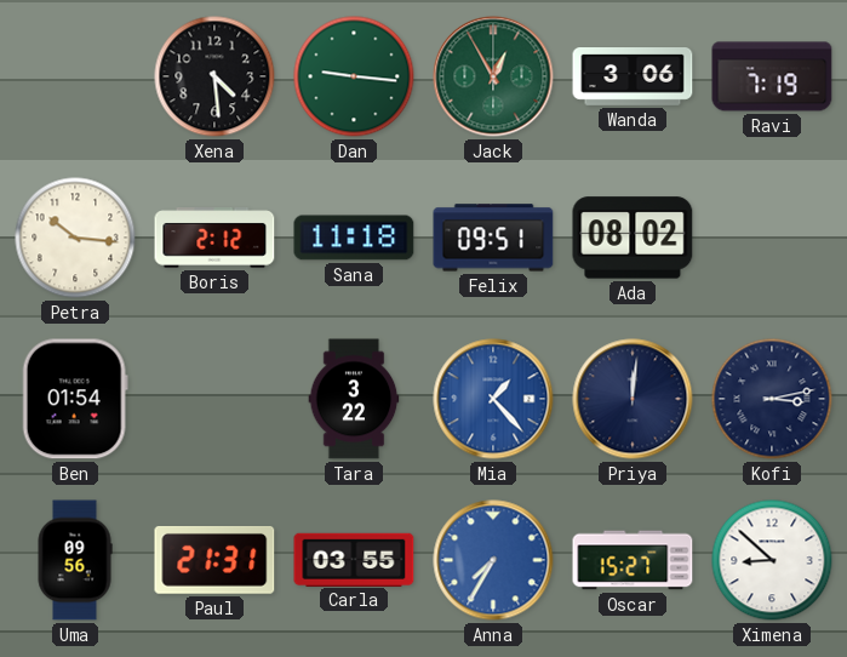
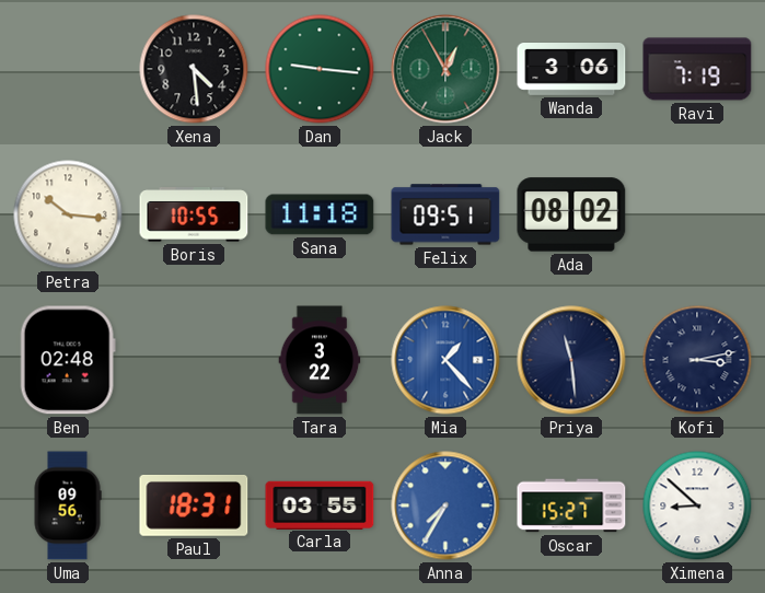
Boris: 2:12 -> 10:55
Ben: 01:54 -> 02:48
Priya: 12:01 -> 11:29
Paul: 21:31 -> 18:31
